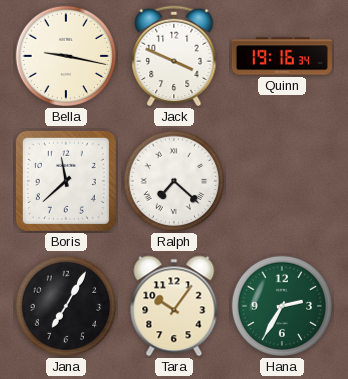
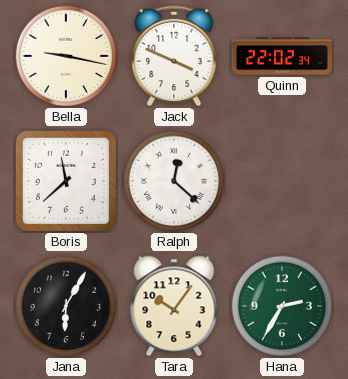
Quinn: 19:16 -> 22:02
Ralph: 7:22 -> 12:22
Jana: 7:05 -> 6:05
